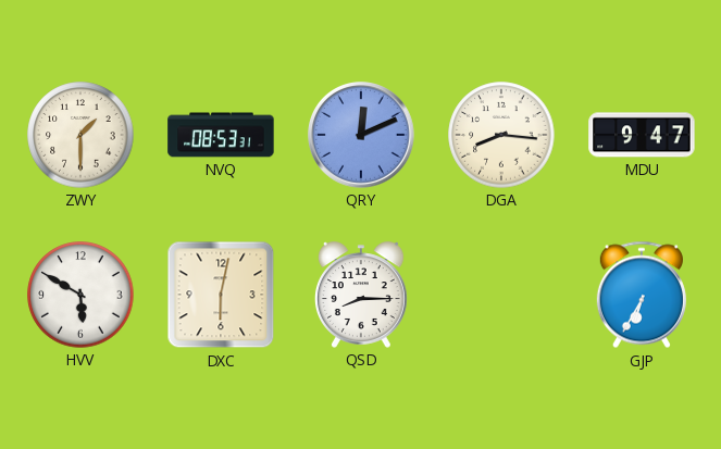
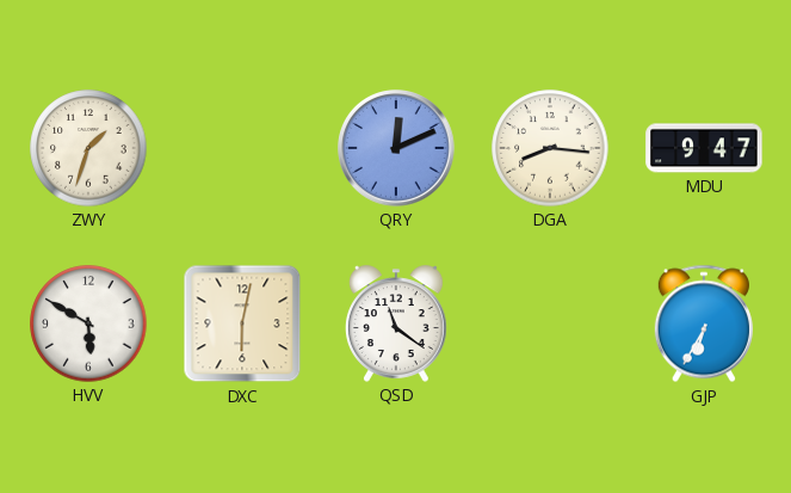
ZWY: 1:30 -> 1:33
NVQ: 08:53 -> none
QSD: 8:15 -> 11:21
